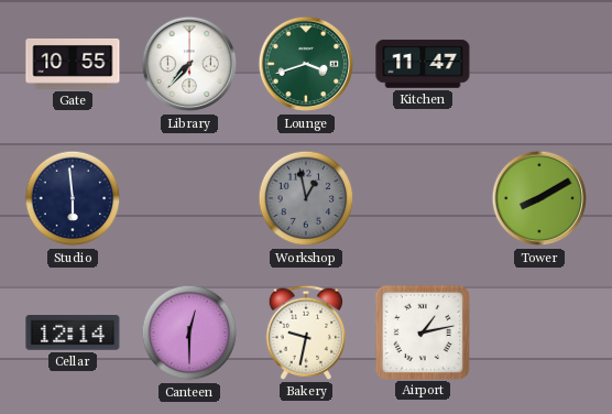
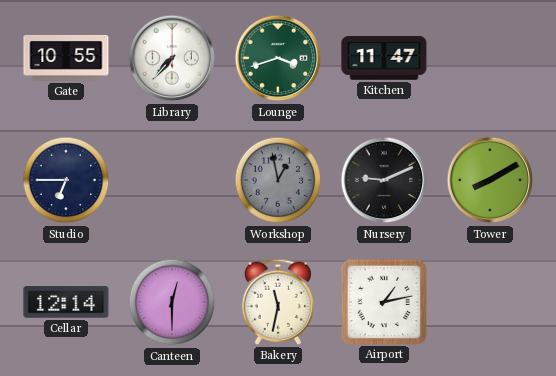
Studio: 5:59 -> 6:45
Nursery: none -> 9:11
Bakery: 9:32 -> 11:32
